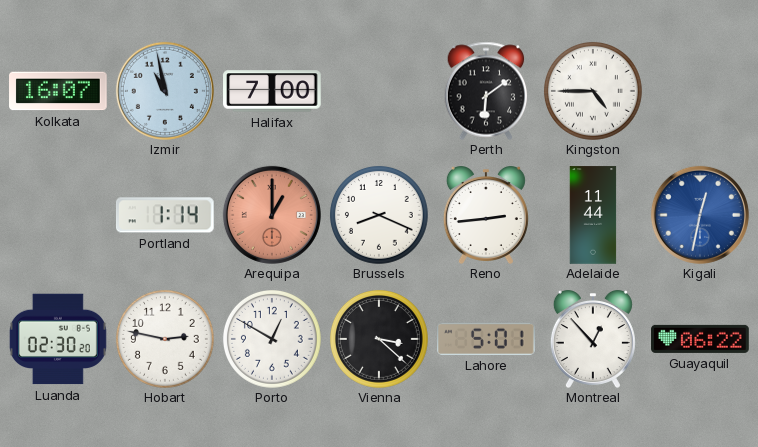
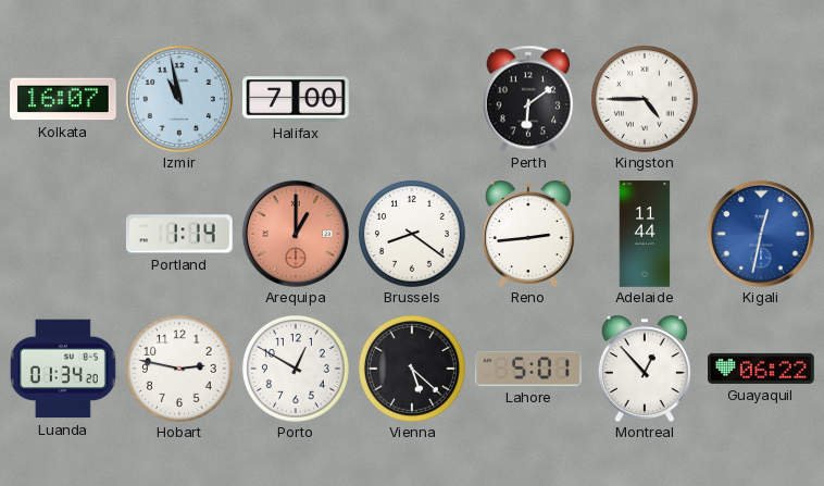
Brussels: 8:19 -> 8:21
Luanda: 02:30 -> 01:34
Vienna: 3:22 -> 5:22
